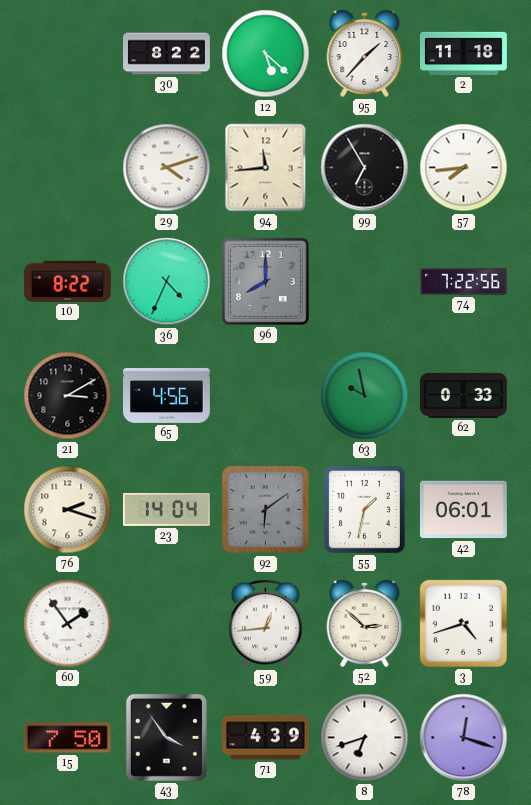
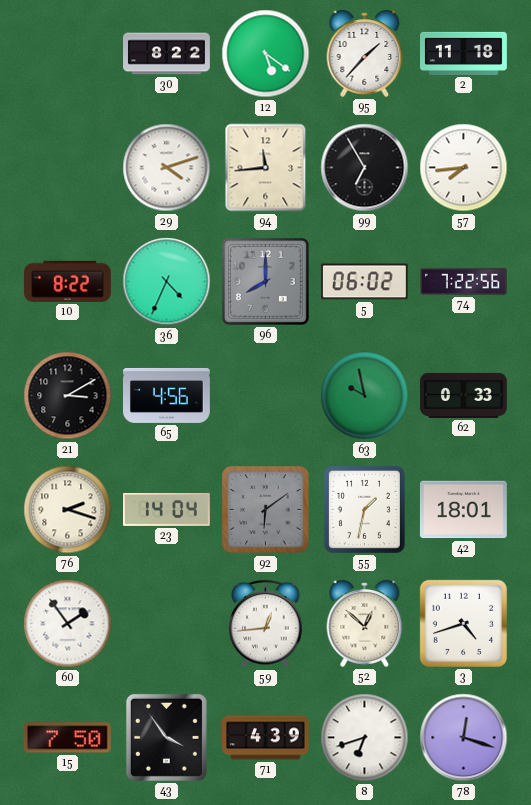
12: 5:22 -> 5:21
5: none -> 06:02
42: 06:01 -> 18:01
52: 2:52 -> 12:52
